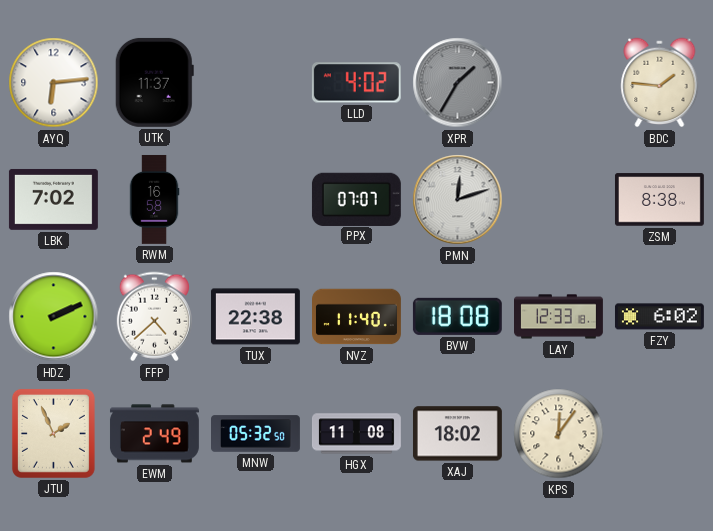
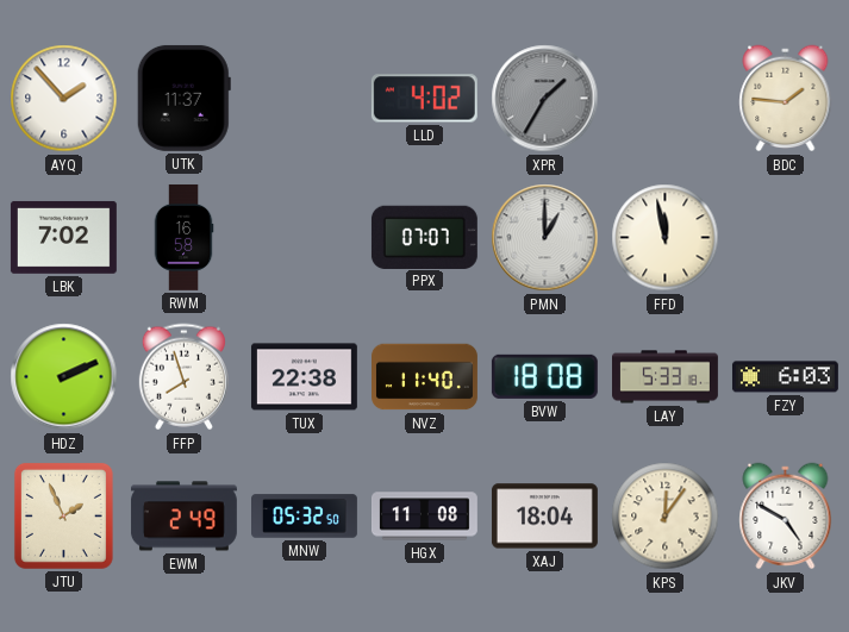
AYQ: 6:14 -> 1:53
PMN: 12:12 -> 1:00
FFD: none -> 11:58
ZSM: 8:38 -> none
FFP: 4:38 -> 7:57
LAY: 12:33 -> 5:33
FZY: 6:02 -> 6:03
XAJ: 18:02 -> 18:04
JKV: none -> 4:50
